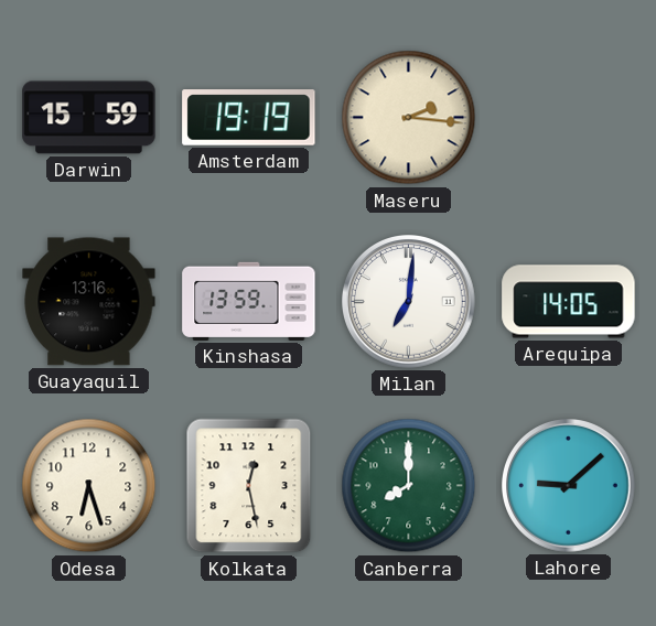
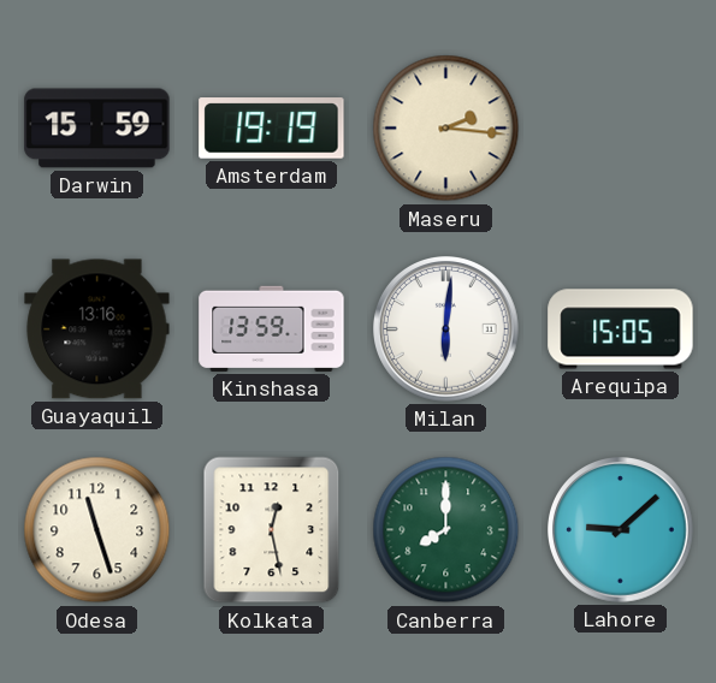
Milan: 7:01 -> 6:01
Arequipa: 14:05 -> 15:05
Odesa: 6:27 -> 11:27
